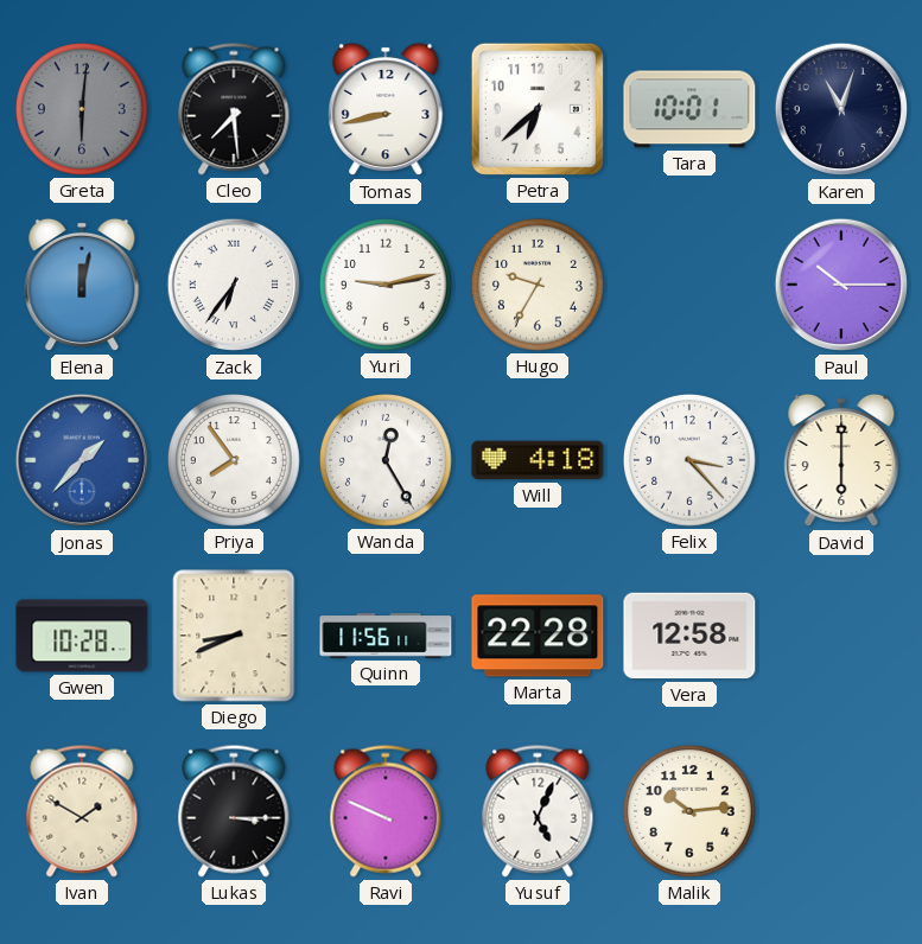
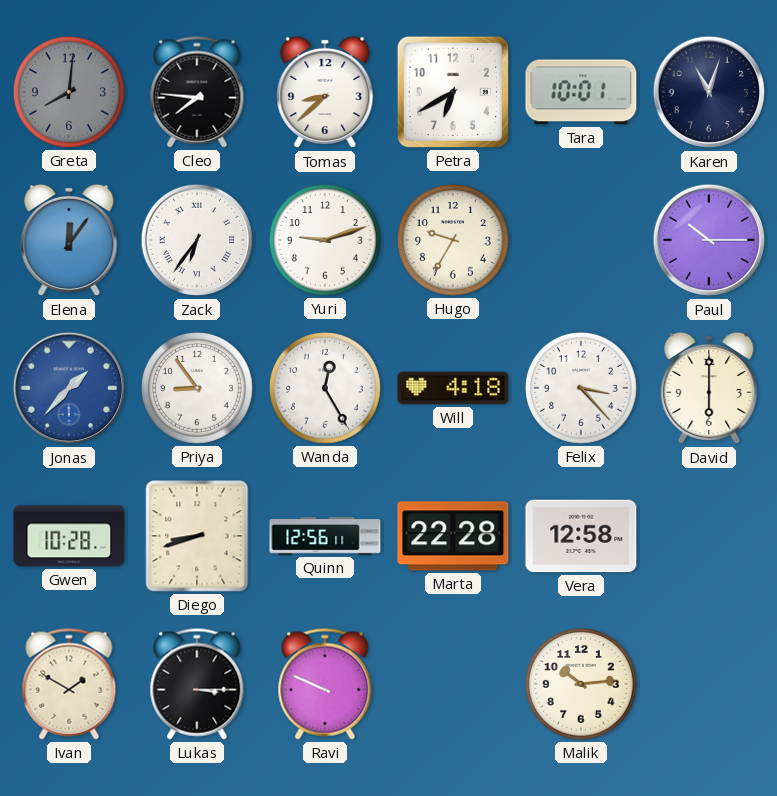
Greta: 6:01 -> 8:01
Cleo: 7:29 -> 7:46
Tomas: 8:43 -> 8:38
Petra: 6:38 -> 6:40
Elena: 12:02 -> 12:06
Yuri: 9:13 -> 9:12
Priya: 7:54 -> 8:54
Diego: 8:41 -> 8:42
Quinn: 11:56 -> 12:56
Yusuf: 5:04 -> none
